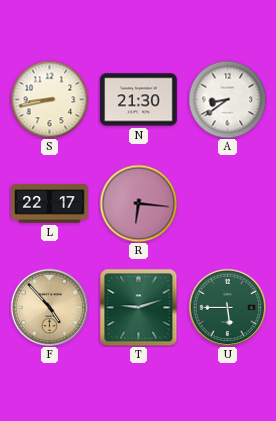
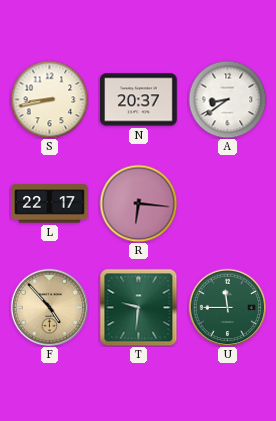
N: 21:30 -> 20:37
T: 9:12 -> 9:31
U: 5:45 -> 11:45
